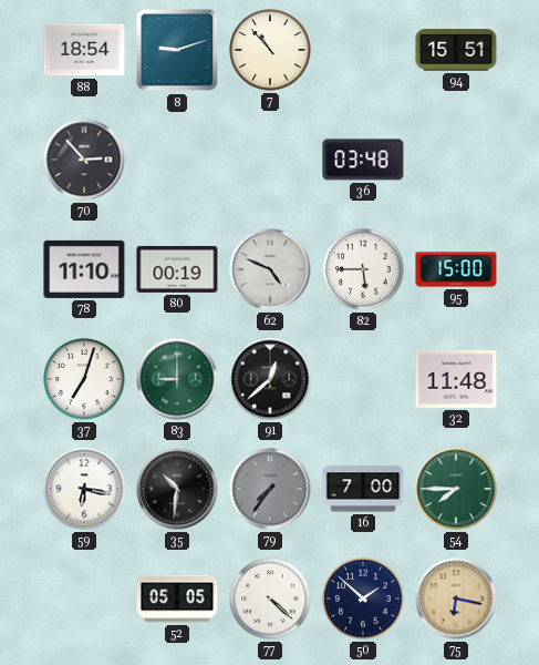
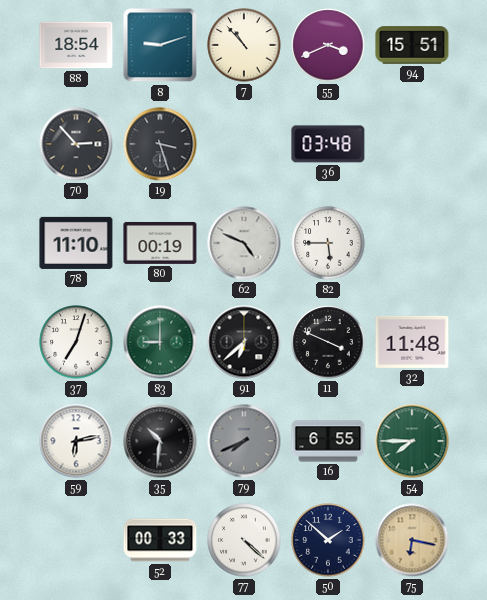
55: none -> 3:41
19: none -> 3:27
95: 15:00 -> none
91: 12:38 -> 6:38
11: none -> 3:49
59: 6:17 -> 6:13
79: 7:36 -> 7:41
16: 7:00 -> 6:55
52: 05:05 -> 00:33
